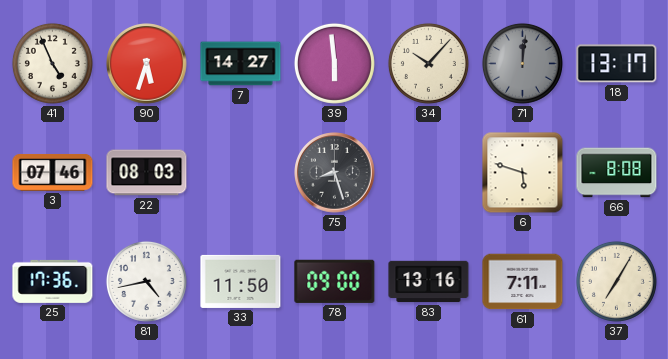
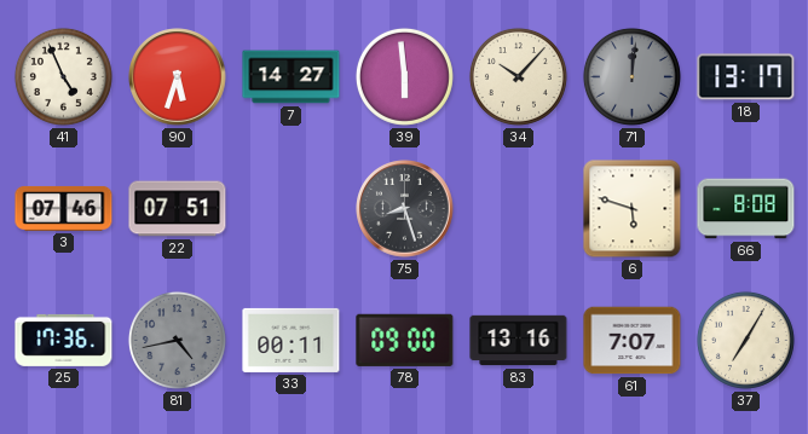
22: 08:03 -> 07:51
81 dial: white -> grey
33: 11:50 -> 00:11
61: 7:11 -> 7:07
